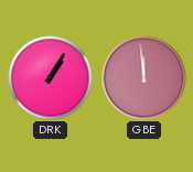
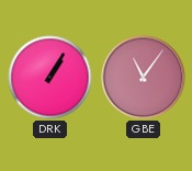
GBE: 11:59 -> 11:06
